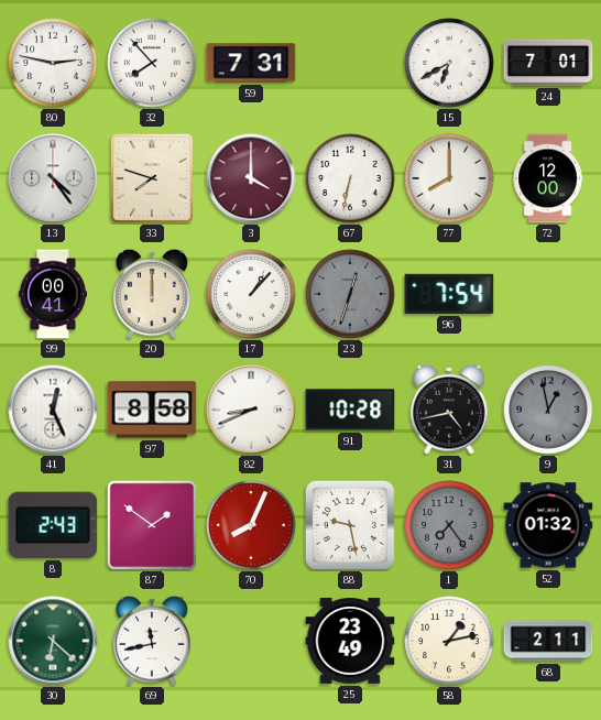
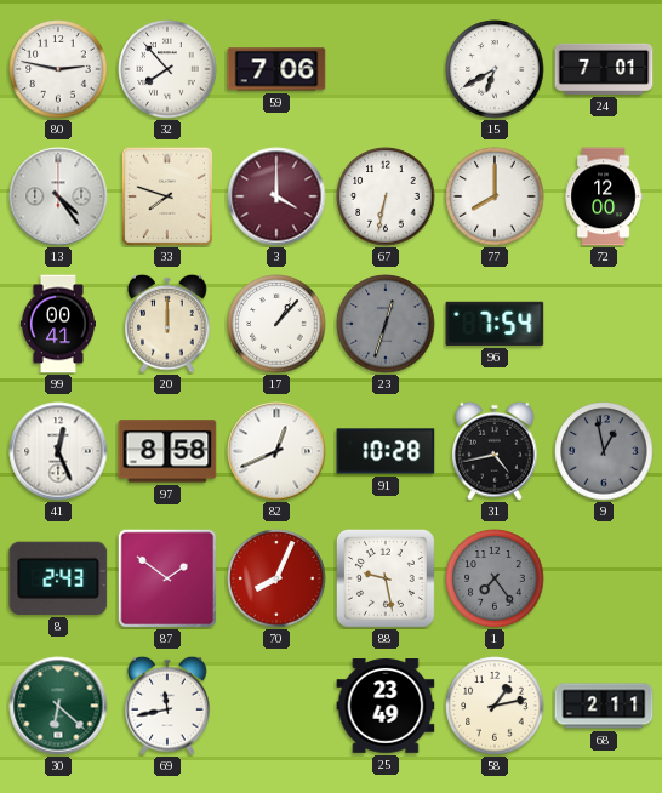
59: 7:31 -> 7:06
82: 8:41 -> 12:41
52: 01:32 -> none
